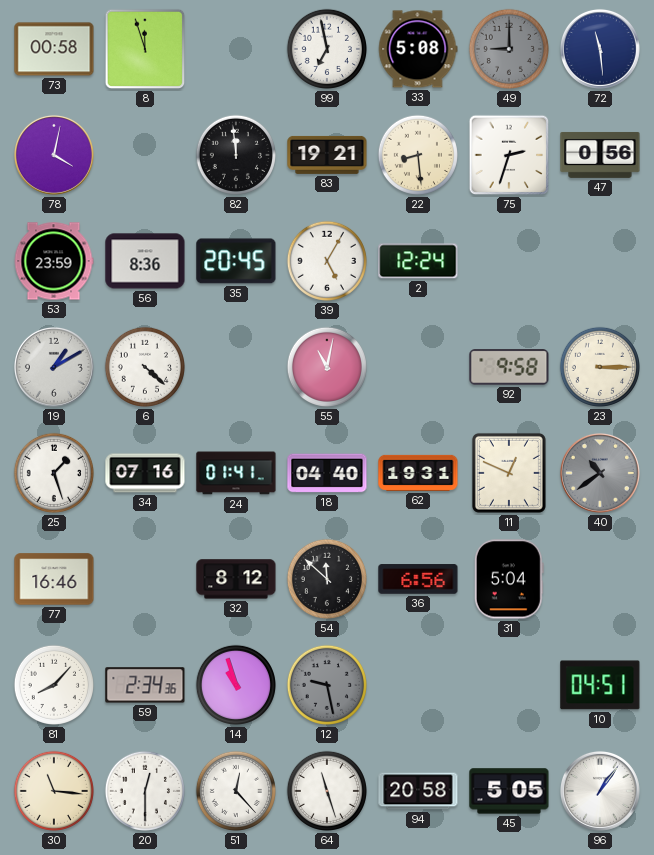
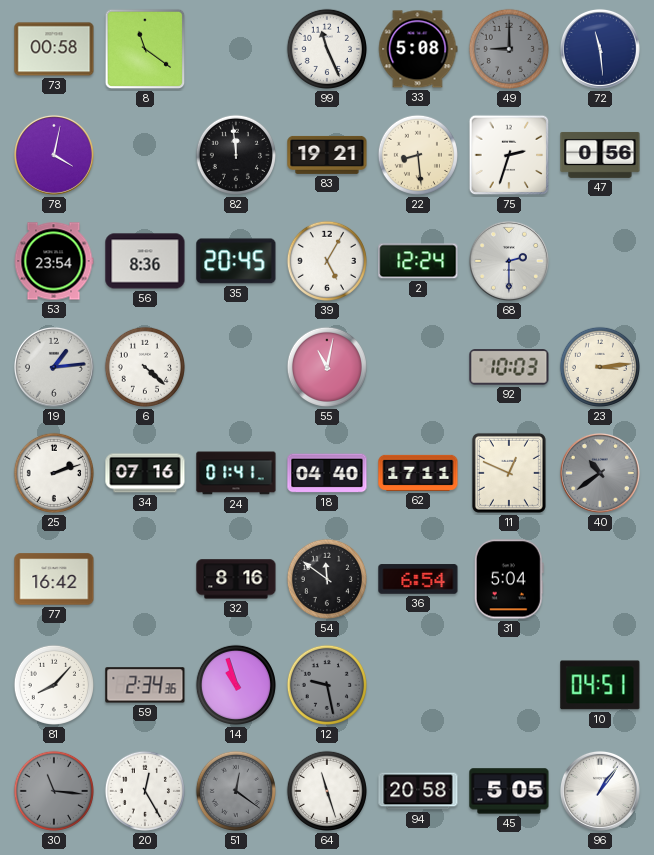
8: 11:57 -> 11:21
99: 6:58 -> 11:26
53: 23:59 -> 23:54
68: none -> 2:30
19: 1:10 -> 1:14
92: 9:58 -> 10:03
23: 3:15 -> 3:14
25: 1:27 -> 2:12
62: 19:31 -> 17:11
77: 16:46 -> 16:42
32: 8:12 -> 8:16
54: 11:52 -> 11:51
36: 6:56 -> 6:54
30 dial: cream -> grey
20: 12:30 -> 12:25
51: 12:23 -> 12:21
51 dial: white -> grey
